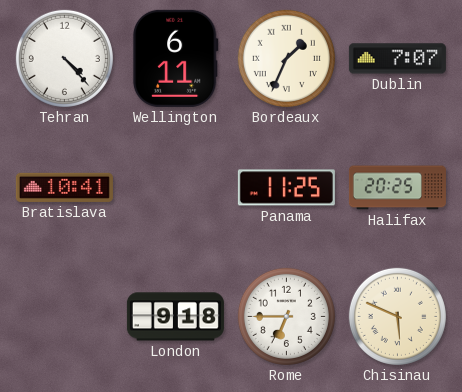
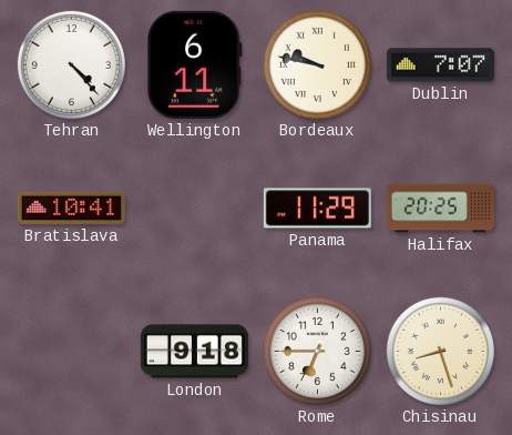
Bordeaux: 1:34 -> 9:47
Panama: 11:25 -> 11:29
Chisinau: 5:49 -> 8:27
